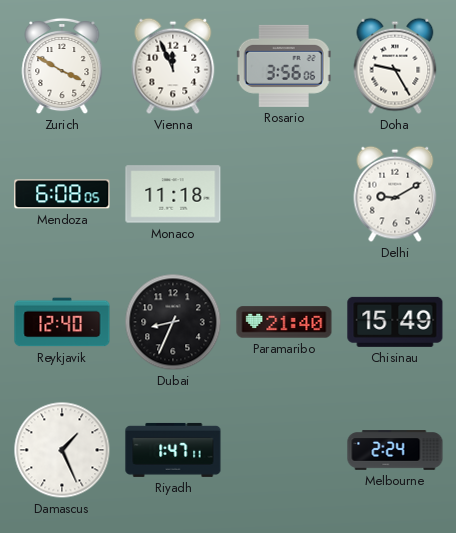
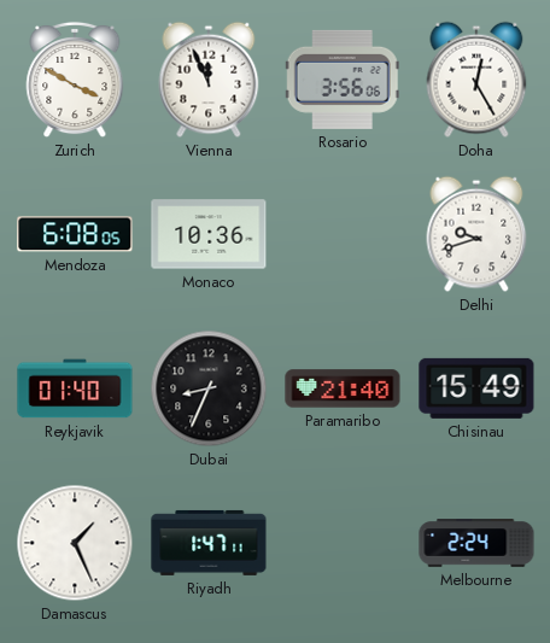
Doha: 9:25 -> 12:25
Monaco: 11:18 -> 10:36
Delhi: 9:10 -> 9:42
Reykjavik: 12:40 -> 01:40
